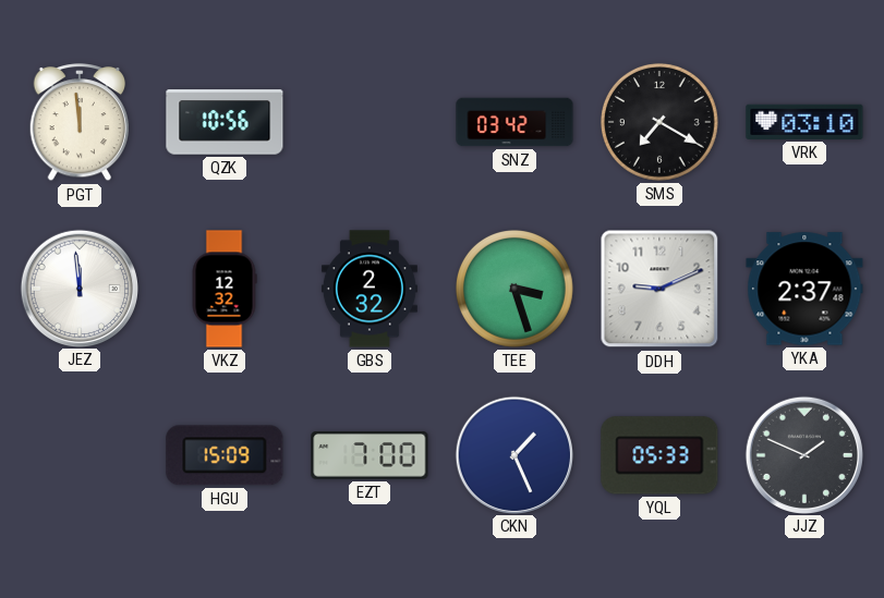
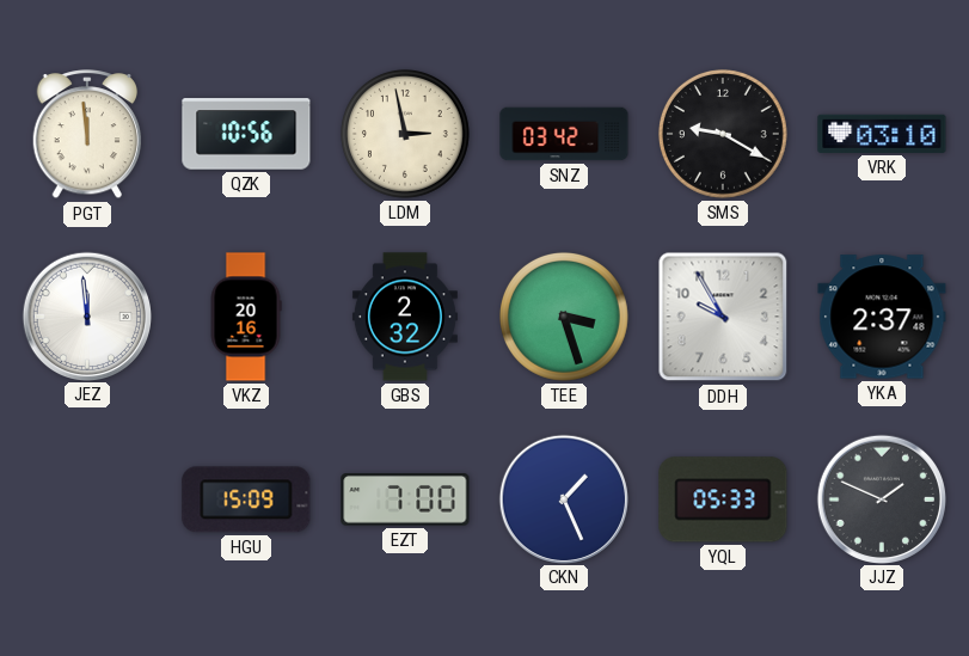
LDM: none -> 2:58
SMS: 7:20 -> 9:20
VKZ: 12:32 -> 20:16
DDH: 9:11 -> 9:55
